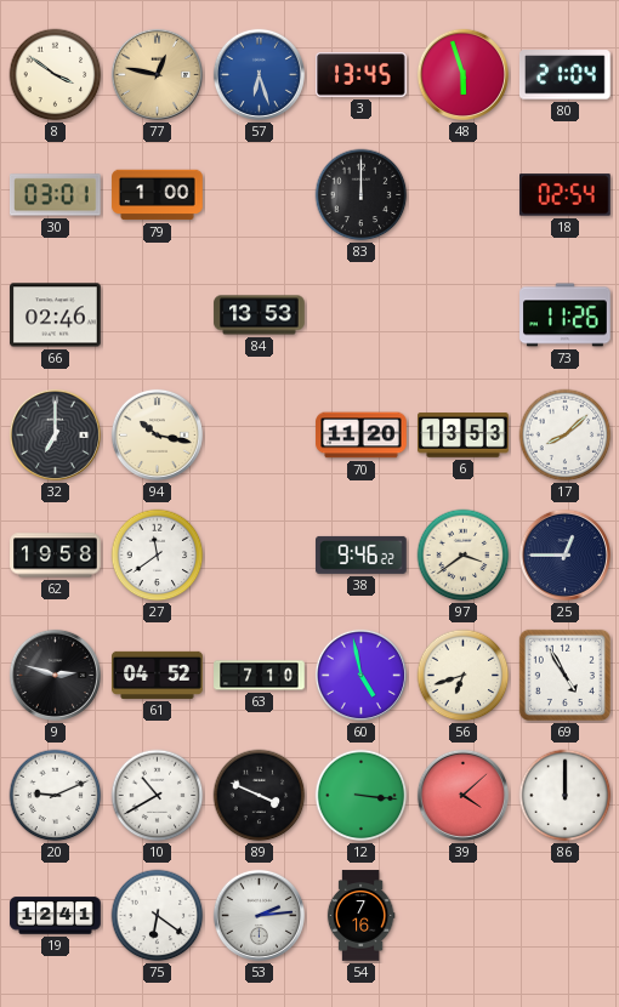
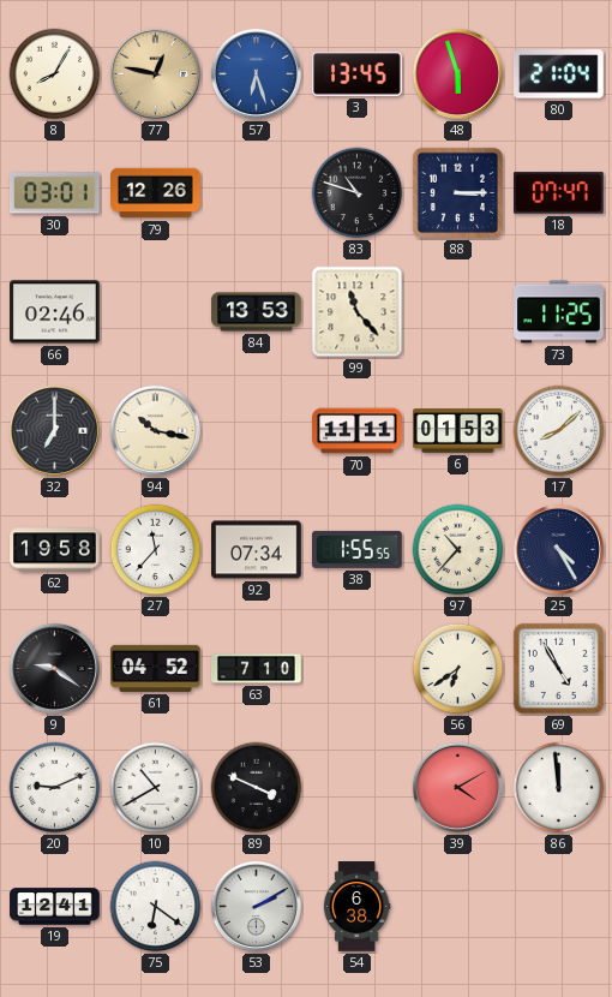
8: 3:51 -> 8:05
79: 1:00 -> 12:26
83: 12:00 -> 10:48
88: none -> 3:15
18: 02:54 -> 07:47
99: none -> 11:23
73: 11:26 -> 11:25
70: 11:20 -> 11:11
6: 13:53 -> 01:53
27: 11:39 -> 11:37
92: none -> 07:34
38: 9:46 -> 1:55
97: 3:39 -> 10:37
25: 12:45 -> 4:25
9: 2:48 -> 9:21
60: 4:58 -> none
56: 6:42 -> 6:39
12: 3:16 -> none
39: 4:08 -> 4:10
86: 12:00 -> 11:59
53: 2:14 -> 2:10
54: 7:16 -> 6:38
